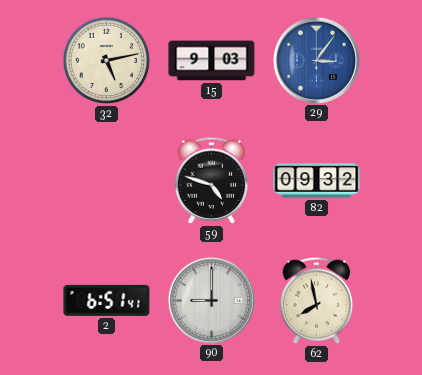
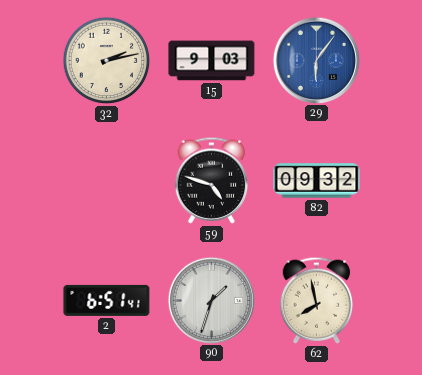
32: 5:13 -> 2:13
29: 3:06 -> 6:06
90: 9:00 -> 1:33
